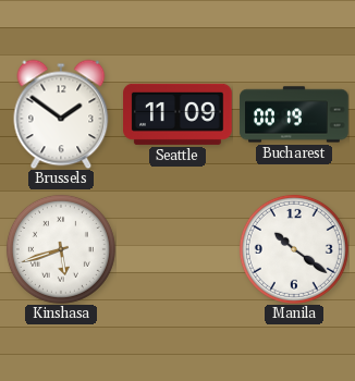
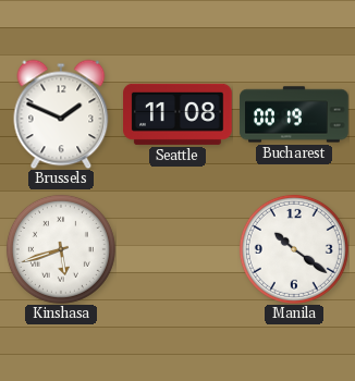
Brussels: 1:51 -> 1:49
Seattle: 11:09 -> 11:08
